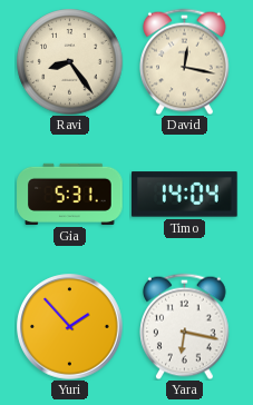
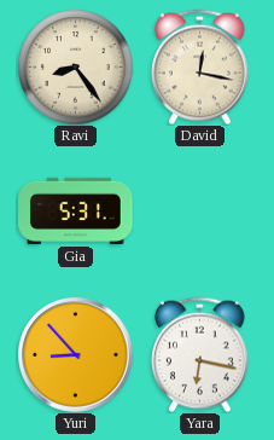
Timo: 14:04 -> none
Yuri: 1:53 -> 8:53
